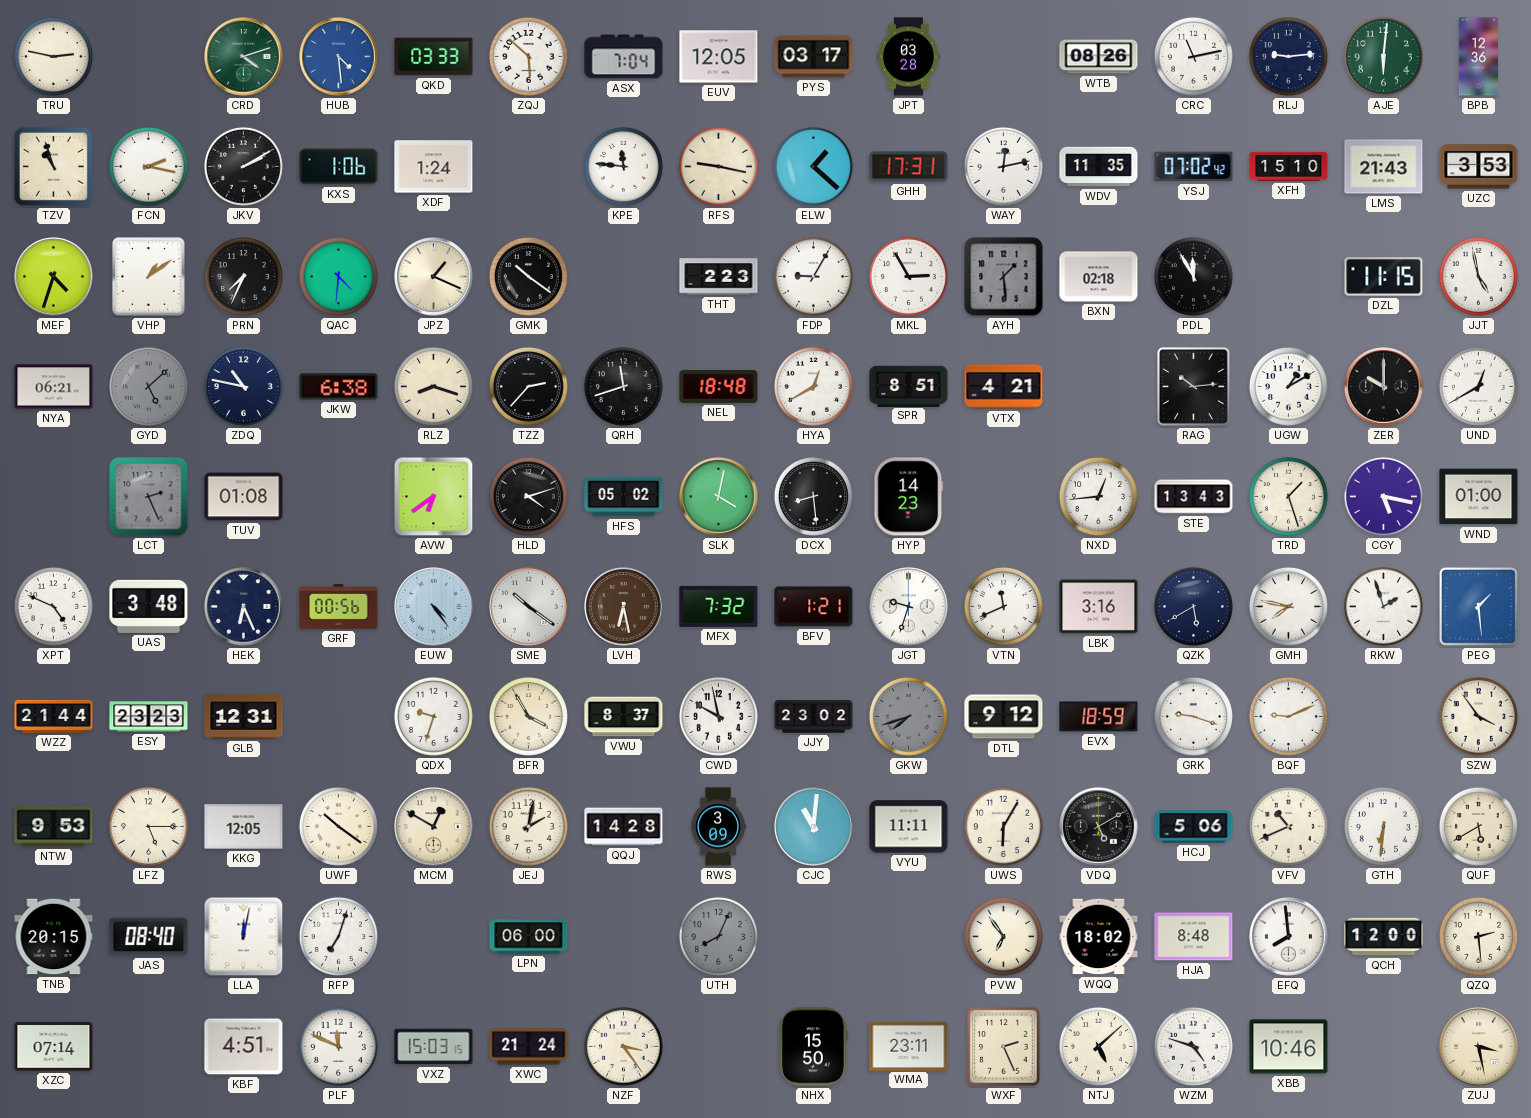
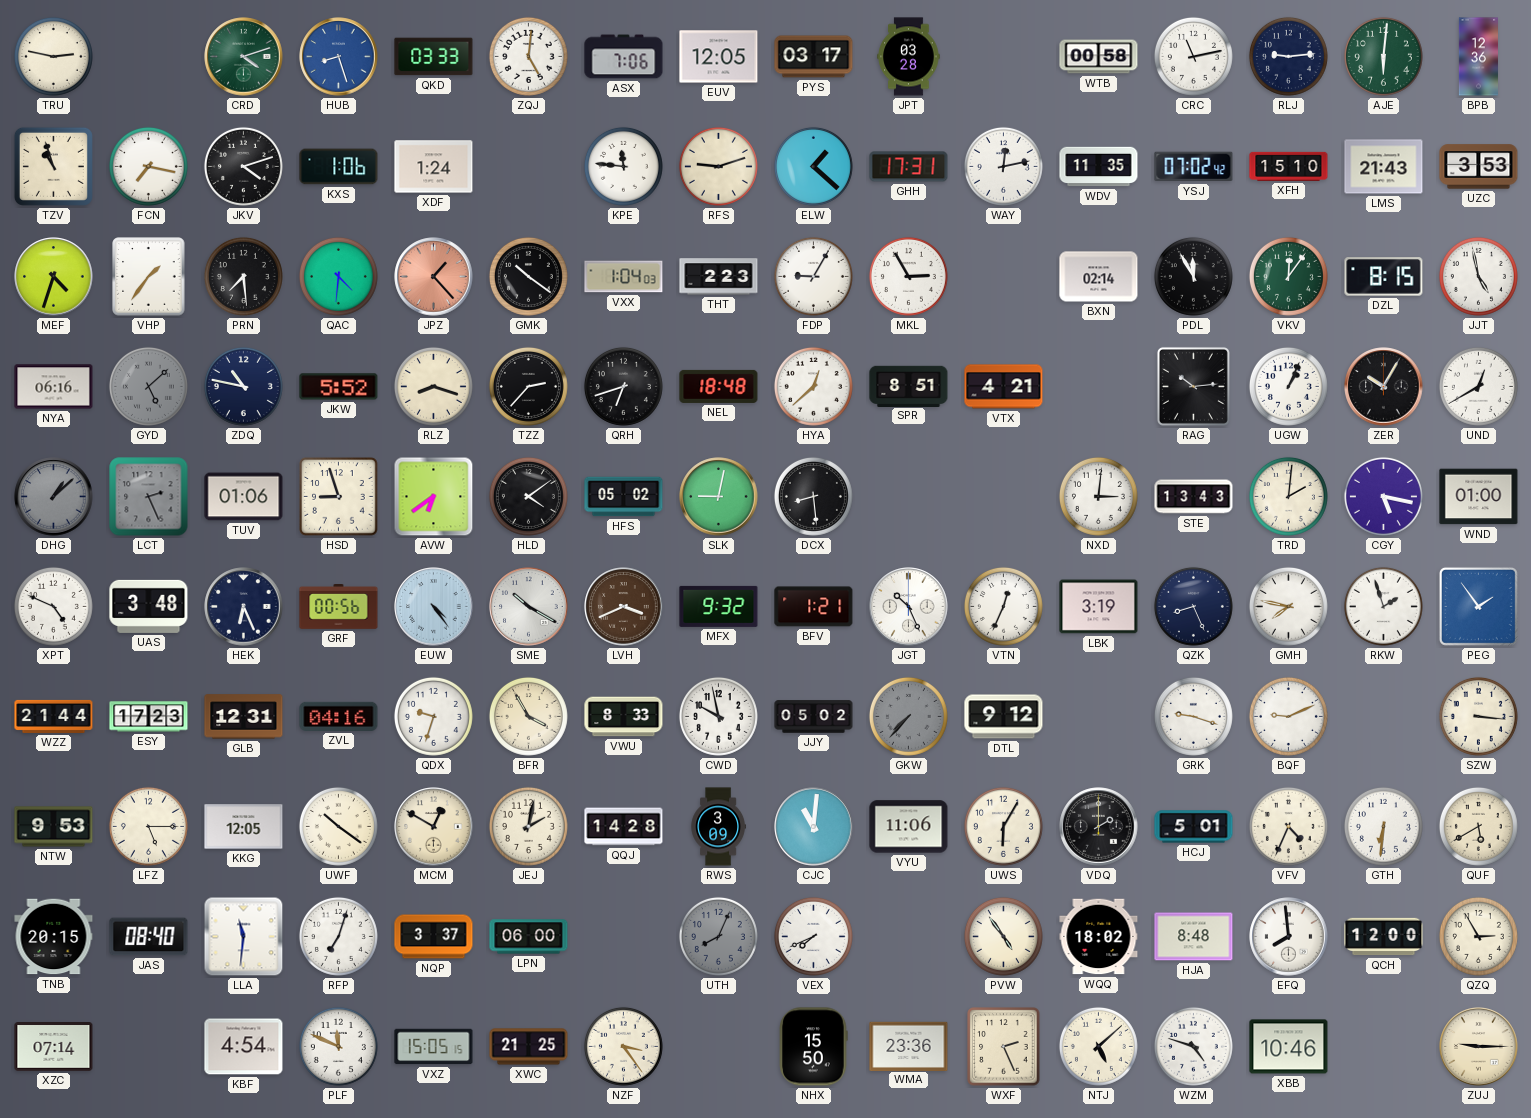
HUB: 4:29 -> 8:27
ZQJ: 5:52 -> 5:01
ASX: 7:04 -> 7:06
WTB: 08:26 -> 00:58
FCN: 2:17 -> 7:17
JKV: 2:10 -> 4:12
RFS: 9:17 -> 9:12
VHP: 1:09 -> 1:36
PRN: 7:34 -> 7:29
JPZ: 1:19 -> 1:23
JPZ dial: cream -> salmon
VXX: none -> 1:04
AYH: 1:29 -> none
BXN: 02:18 -> 02:14
VKV: none -> 12:06
DZL: 11:15 -> 8:15
NYA: 06:21 -> 06:16
JKW: 6:38 -> 5:52
QRH: 11:42 -> 6:42
HYA: 12:40 -> 12:38
UGW: 1:10 -> 1:04
ZER: 10:00 -> 10:05
DHG: none -> 1:08
TUV: 01:08 -> 01:06
HSD: none -> 8:57
HLD: 4:12 -> 4:09
SLK: 4:02 -> 9:02
HYP: 14:23 -> none
NXD: 12:44 -> 3:01
TRD: 1:27 -> 2:01
SME: 10:21 -> 10:20
LVH: 6:28 -> 3:41
MFX: 7:32 -> 9:32
JGT: 9:33 -> 10:26
VTN: 11:41 -> 12:34
LBK: 3:16 -> 3:19
QZK: 5:40 -> 8:26
PEG: 1:29 -> 1:54
ESY: 23:23 -> 17:23
ZVL: none -> 04:16
VWU: 8:37 -> 8:33
JJY: 23:02 -> 05:02
GKW: 7:42 -> 7:37
EVX: 18:59 -> none
SZW: 3:54 -> 3:16
VYU: 11:11 -> 11:06
VDQ: 5:10 -> 2:00
HCJ: 5:06 -> 5:01
VFV: 10:41 -> 4:34
LLA: 12:02 -> 11:31
NQP: none -> 3:37
VEX: none -> 7:41
PVW: 6:54 -> 4:54
QZQ: 2:29 -> 2:55
KBF: 4:51 -> 4:54
VXZ: 15:03 -> 15:05
XWC: 21:24 -> 21:25
WMA: 23:11 -> 23:36
ZUJ: 3:28 -> 9:15
